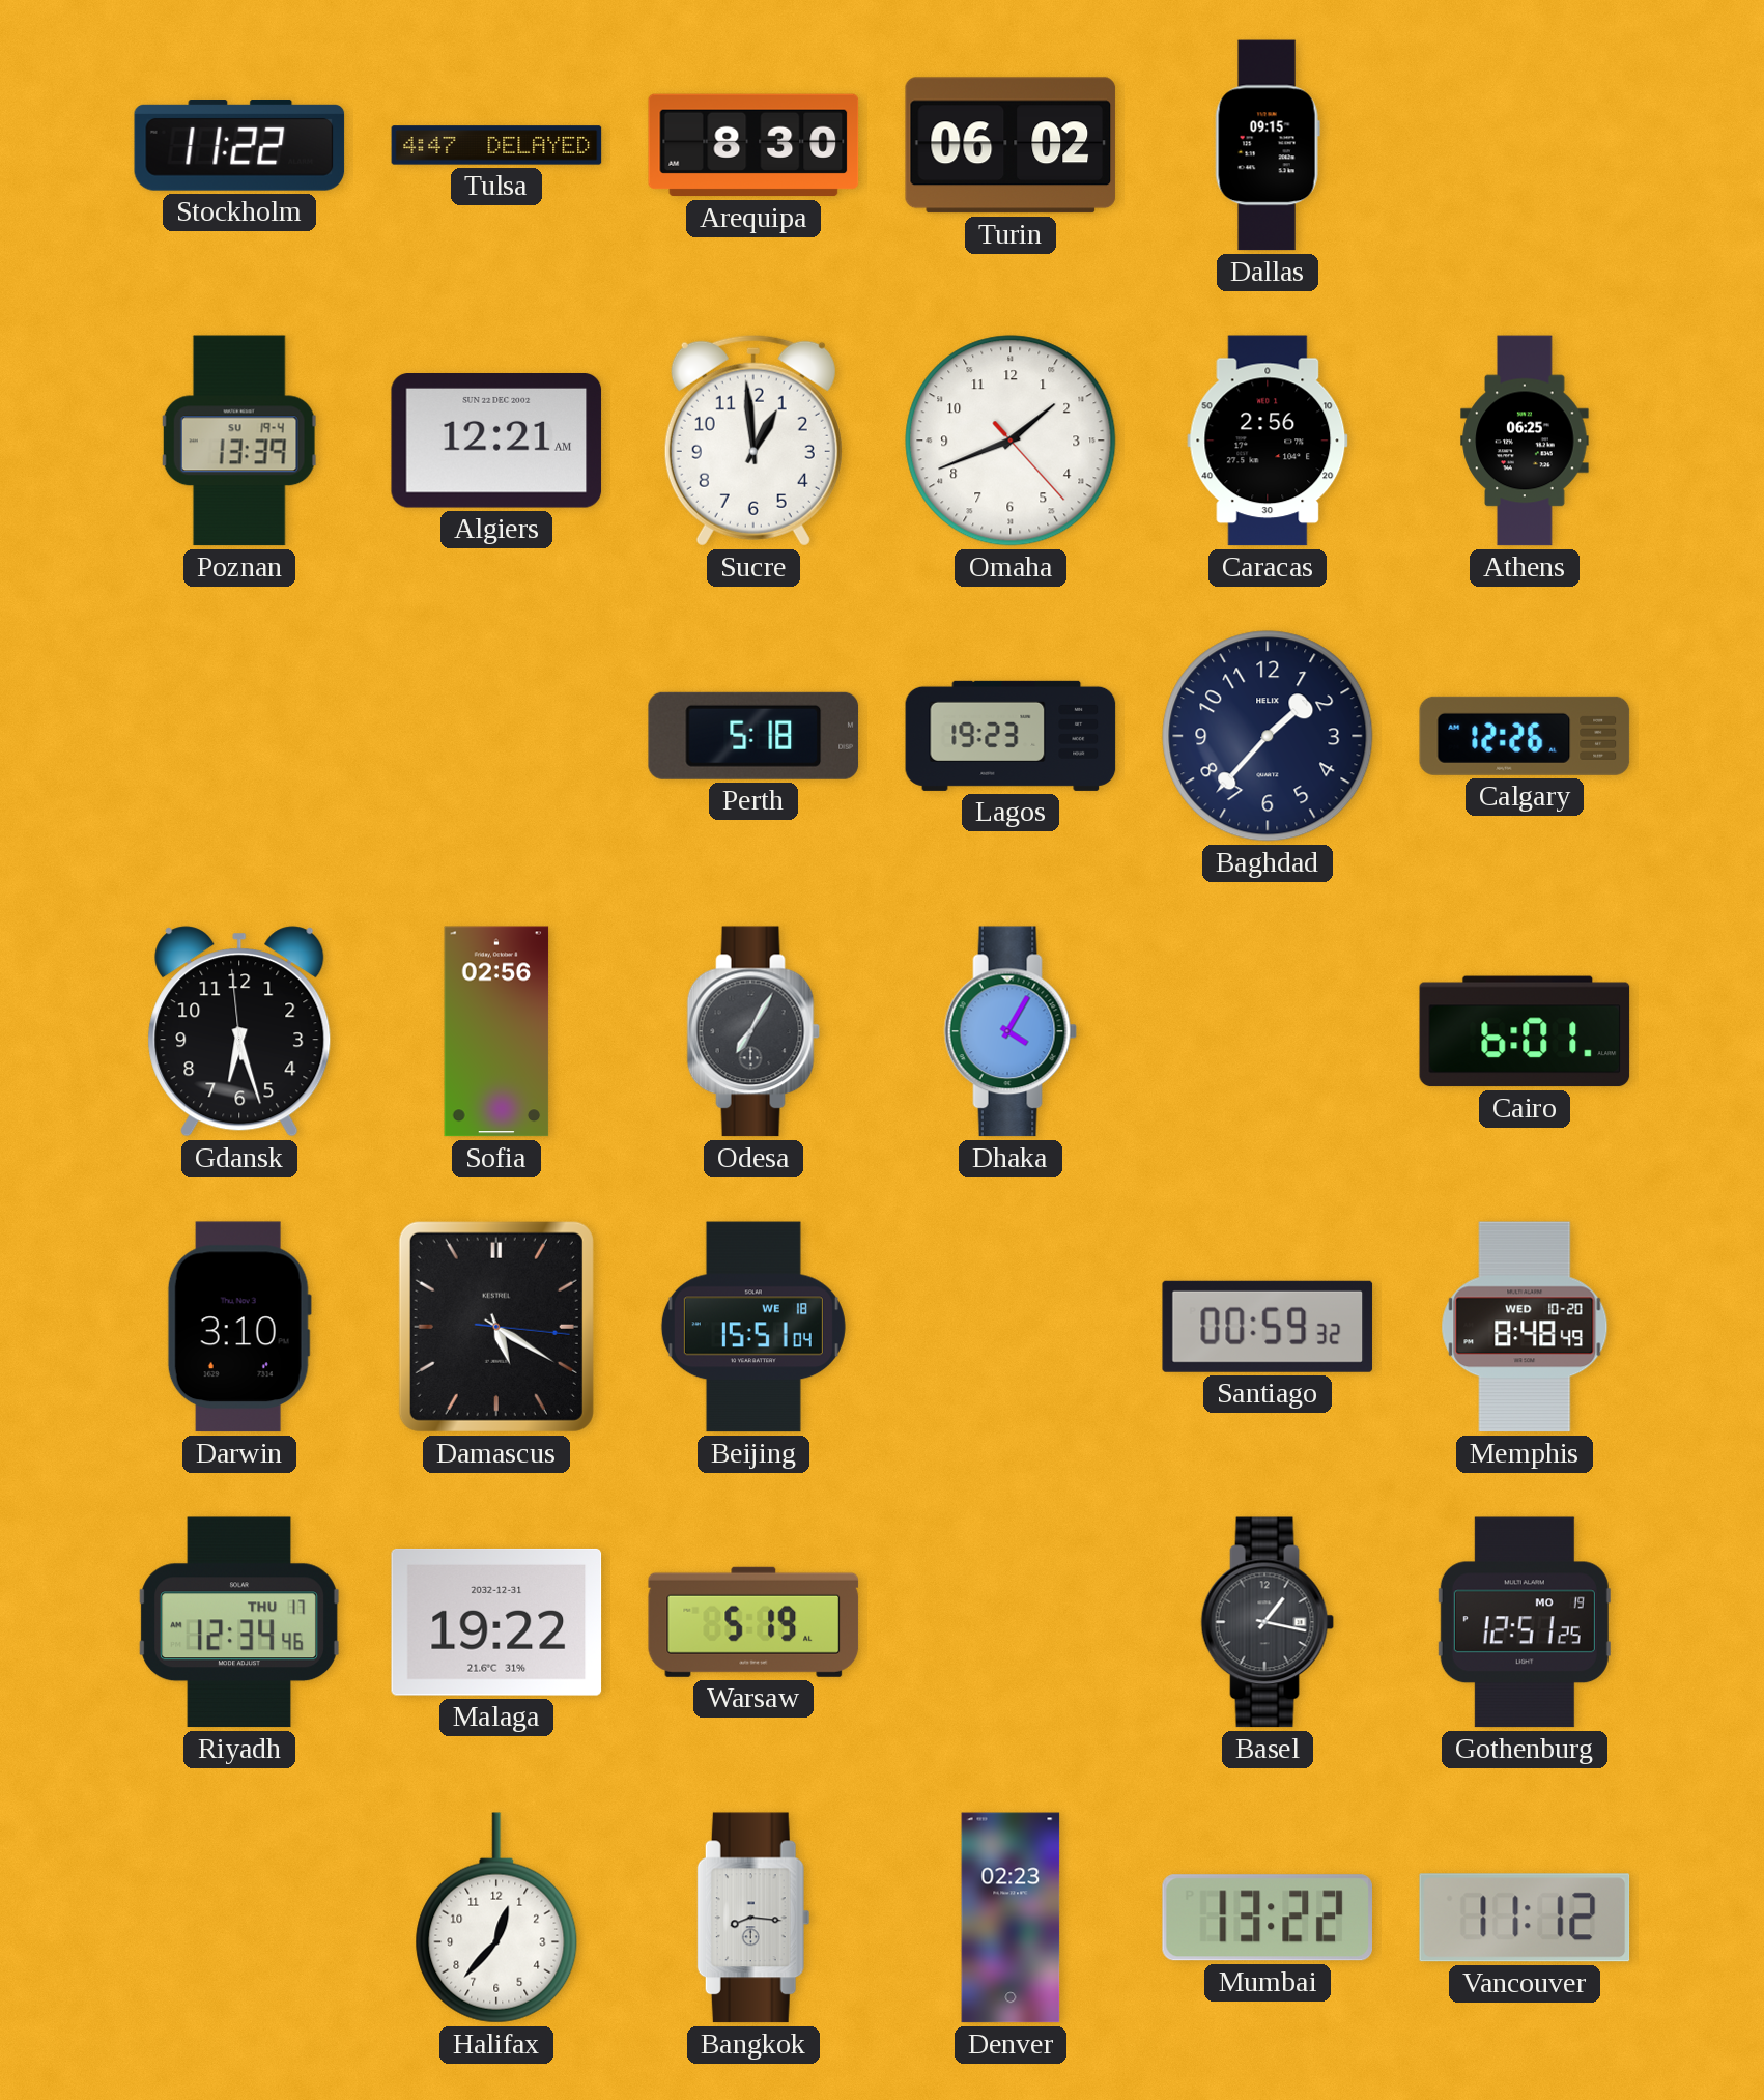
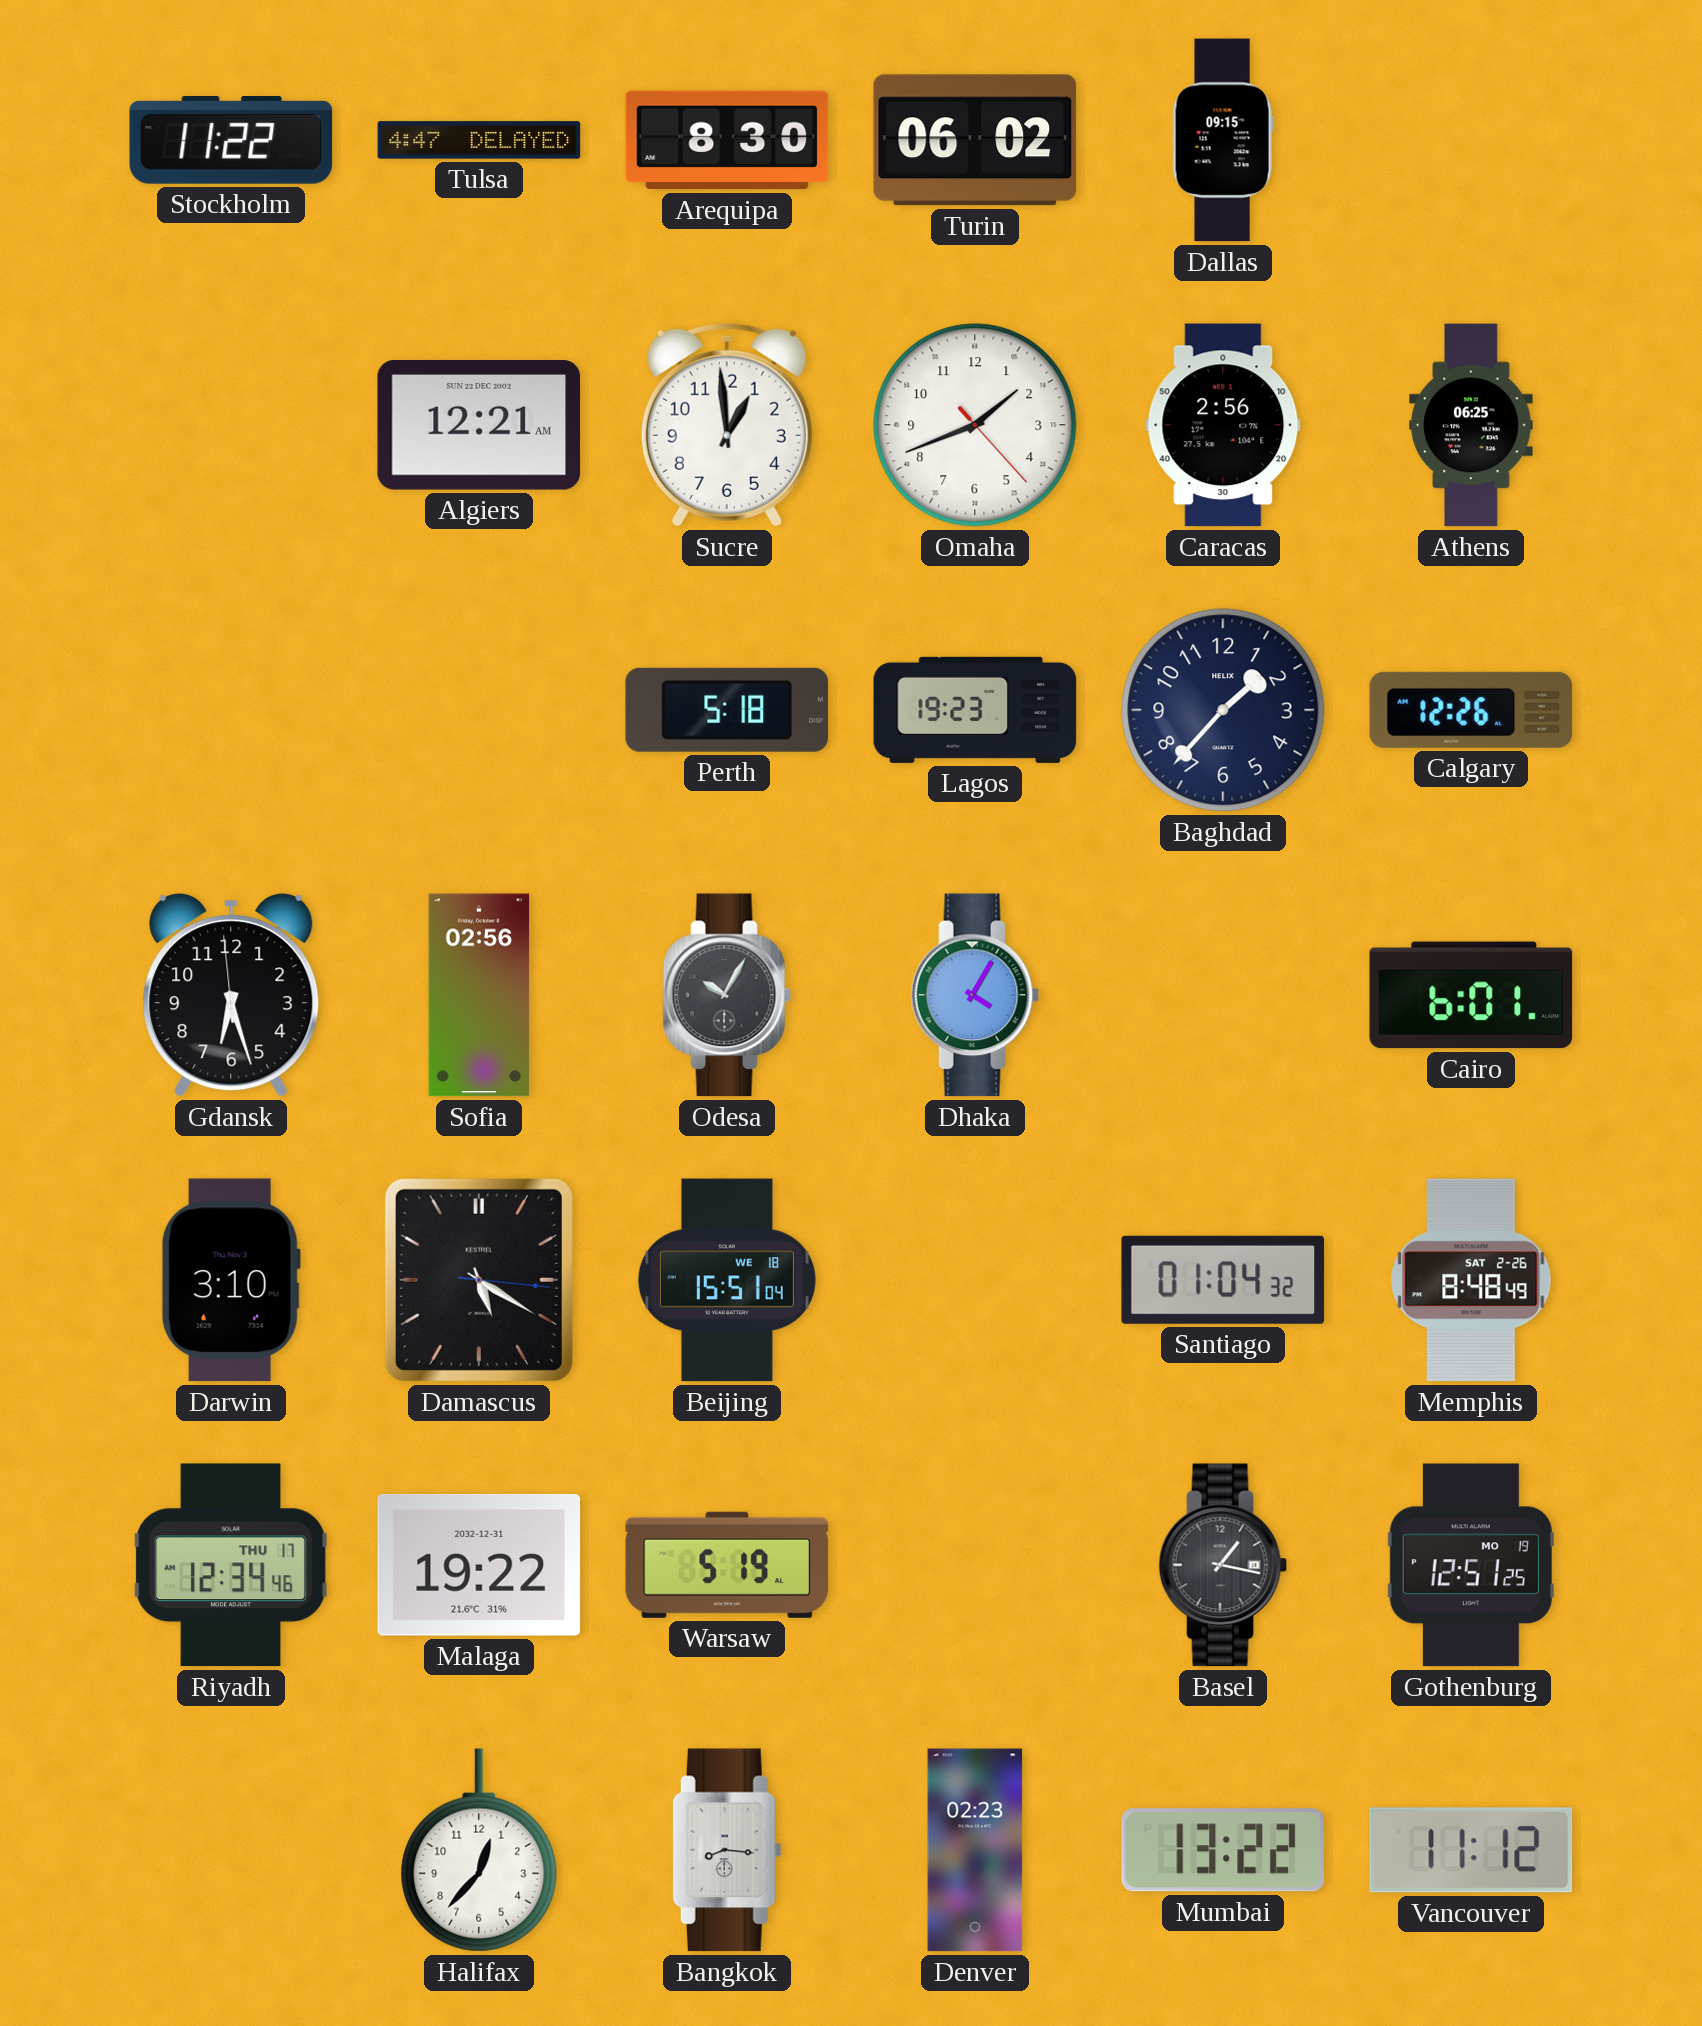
Poznan: 13:39 -> none
Odesa: 7:05 -> 10:05
Santiago: 00:59 -> 01:04
Memphis date: WED 10-20 -> SAT 2-26
